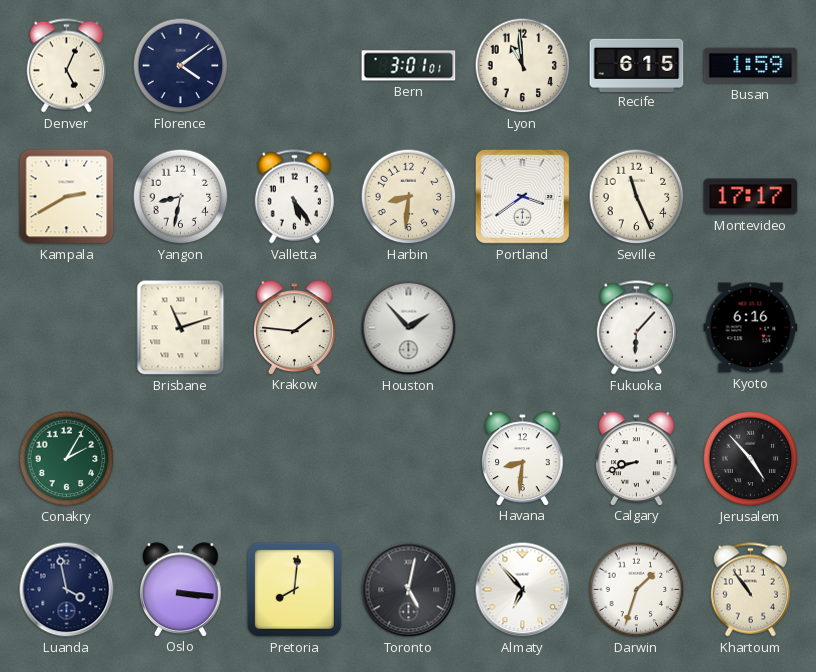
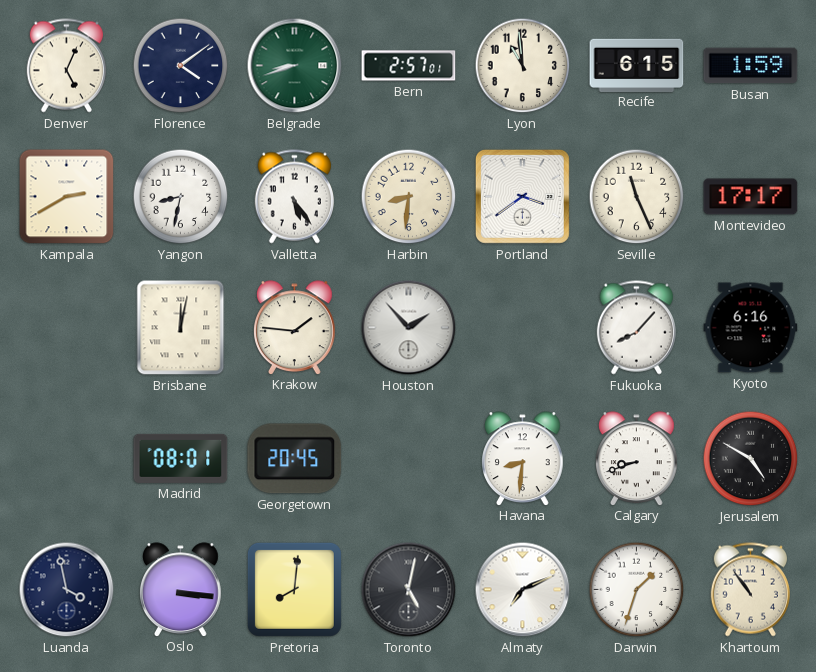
Belgrade: none -> 8:42
Bern: 3:01 -> 2:57
Brisbane: 11:12 -> 12:02
Fukuoka: 6:07 -> 8:07
Conakry: 2:05 -> none
Madrid: none -> 08:01
Georgetown: none -> 20:45
Jerusalem: 4:53 -> 4:50
Almaty: 6:53 -> 7:11
